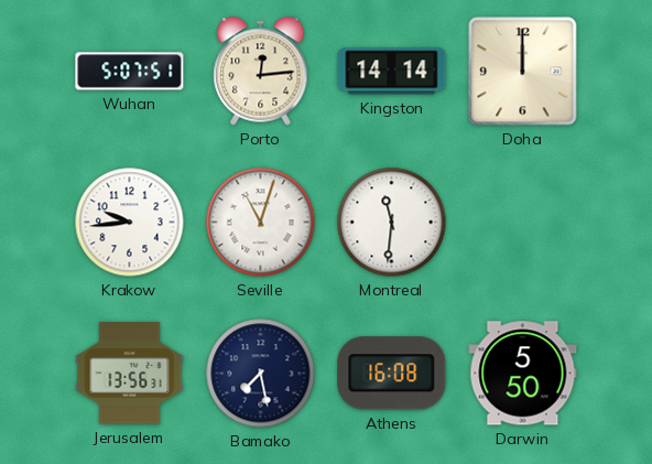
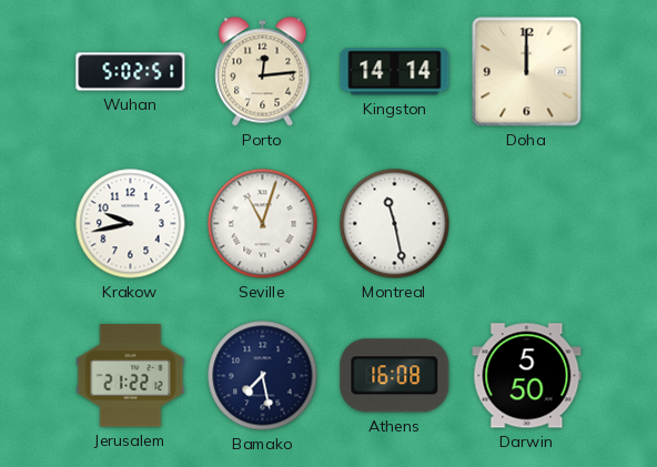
Wuhan: 5:07 -> 5:02
Krakow: 9:44 -> 9:43
Montreal: 11:31 -> 11:28
Jerusalem: 13:56 -> 21:22
